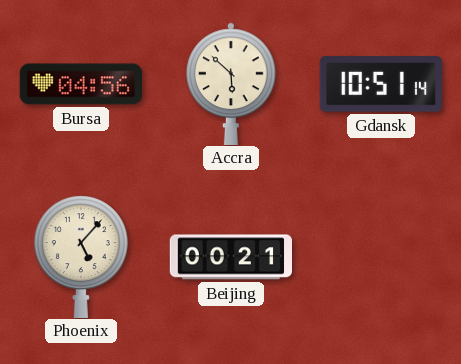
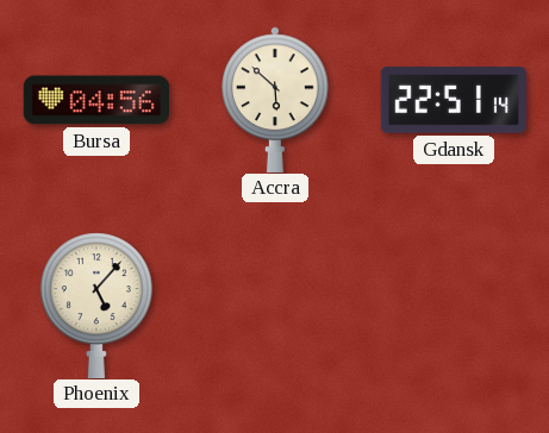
Gdansk: 10:51 -> 22:51
Beijing: 00:21 -> none
